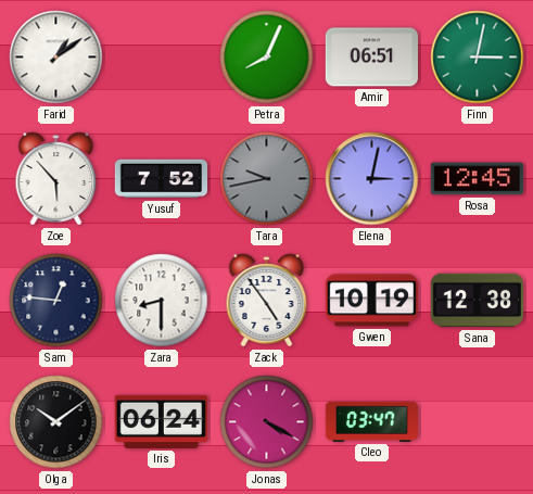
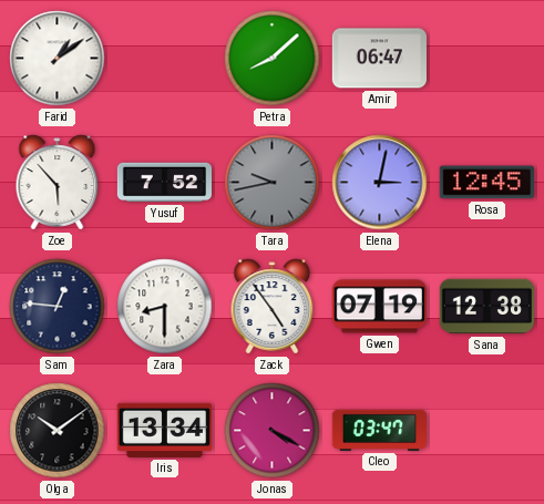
Petra: 8:04 -> 8:08
Amir: 06:51 -> 06:47
Finn: 3:02 -> none
Gwen: 10:19 -> 07:19
Iris: 06:24 -> 13:34
